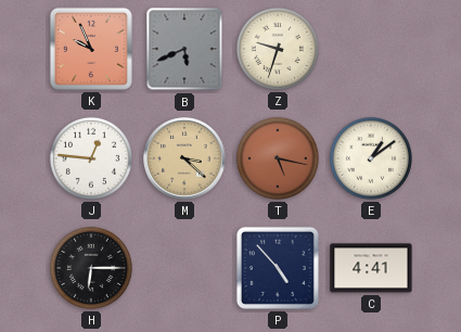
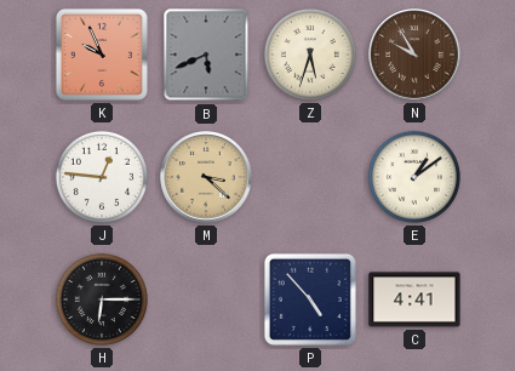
Z: 9:33 -> 5:33
N: none -> 9:55
T: 5:17 -> none
